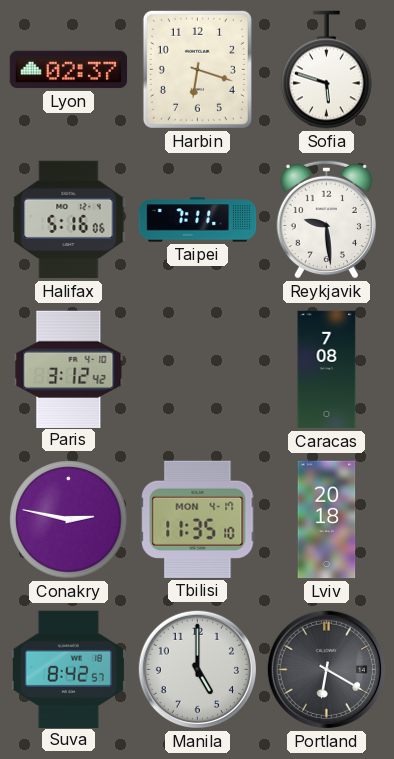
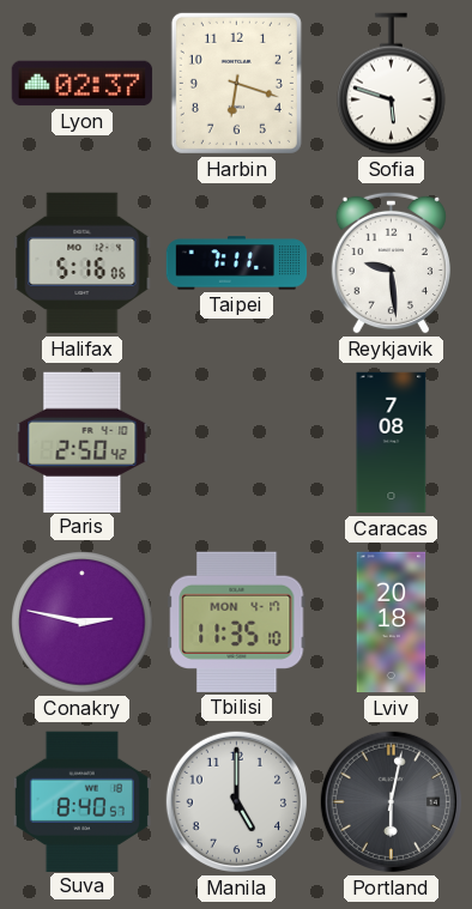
Paris: 3:12 -> 2:50
Suva: 8:42 -> 8:40
Portland: 6:20 -> 6:02
